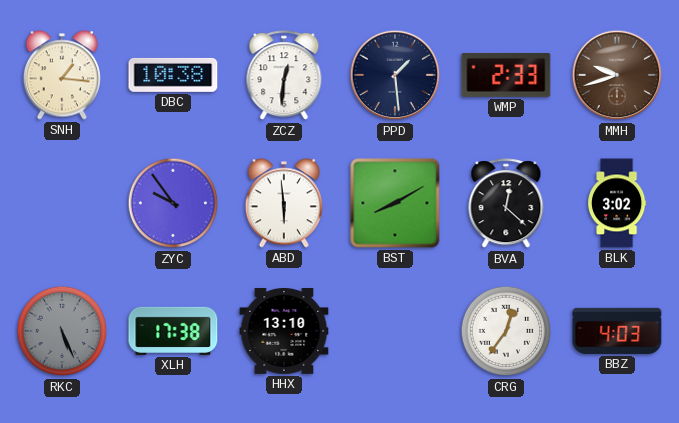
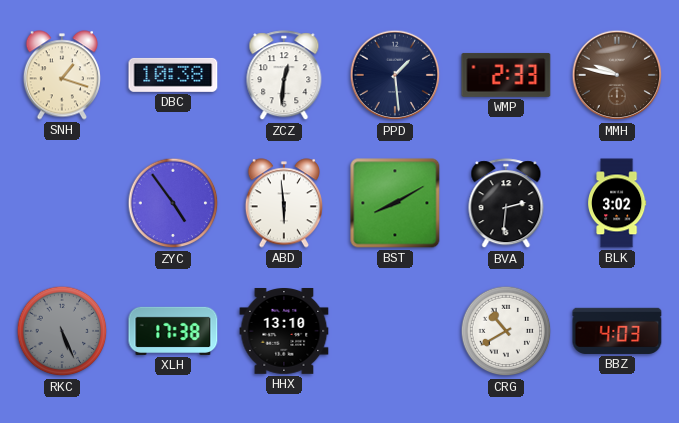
SNH: 1:16 -> 1:18
MMH: 9:42 -> 9:47
ZYC: 9:54 -> 4:54
BVA: 12:22 -> 2:31
CRG: 12:36 -> 10:40
